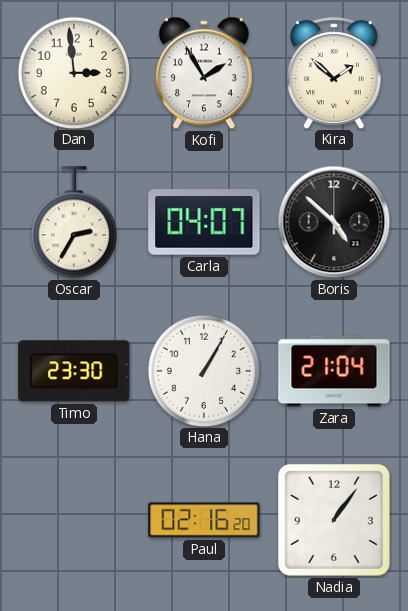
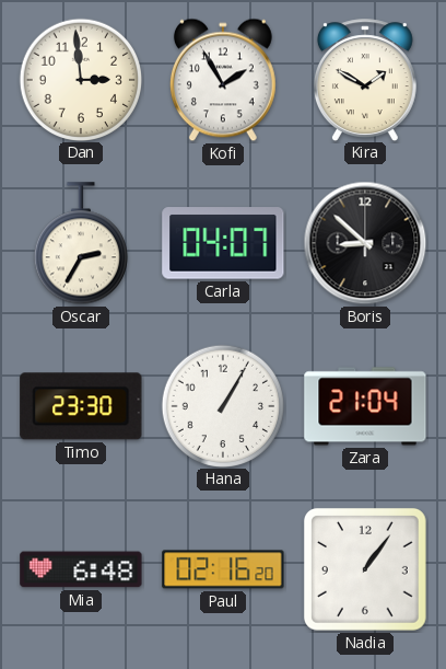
Kira: 1:52 -> 1:50
Boris: 4:52 -> 8:52
Mia: none -> 6:48
